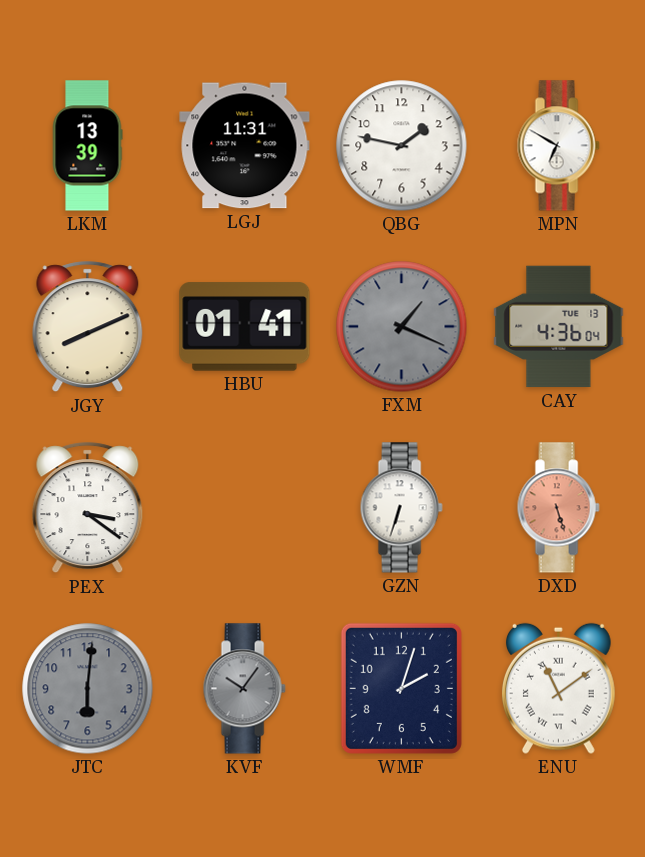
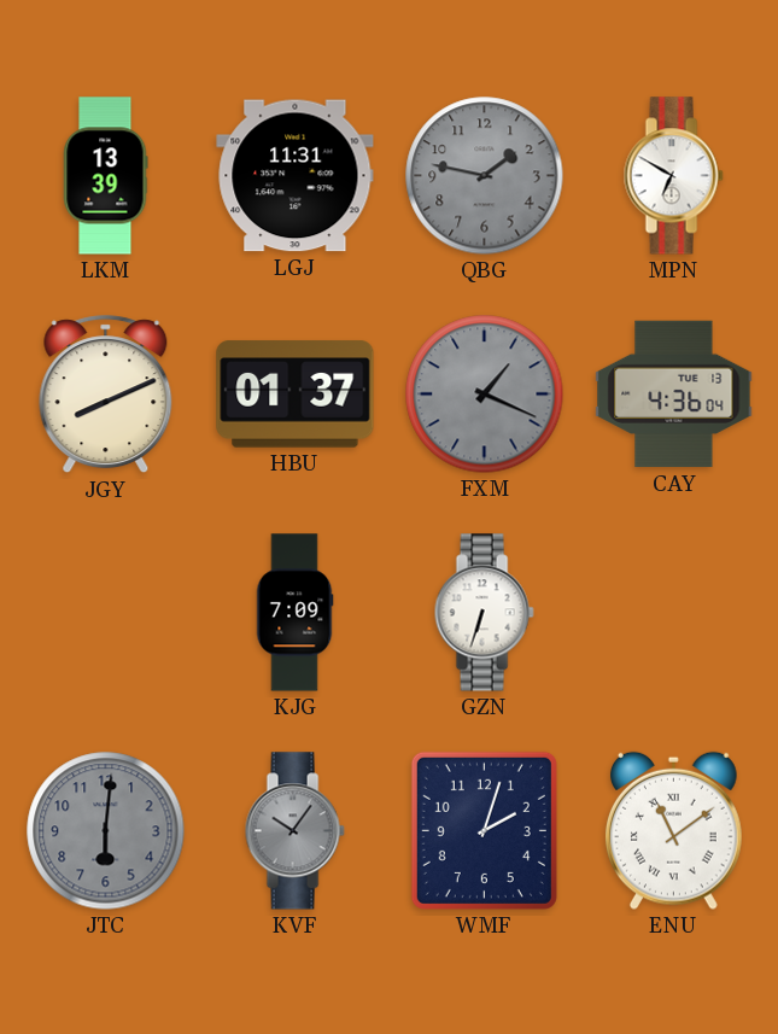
QBG dial: white -> grey
HBU: 01:41 -> 01:37
PEX: 3:21 -> none
KJG: none -> 7:09
DXD: 5:27 -> none
